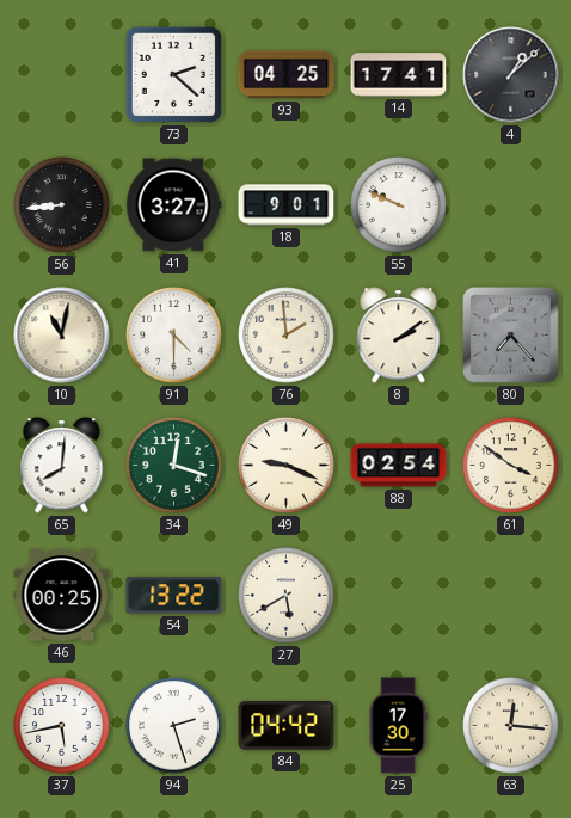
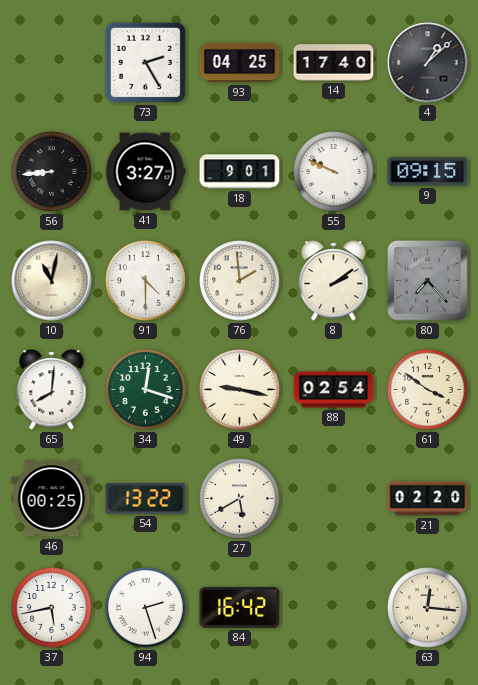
73: 2:22 -> 2:25
14: 17:41 -> 17:40
9: none -> 09:15
49: 9:19 -> 9:17
21: none -> 02:20
84: 04:42 -> 16:42
25: 17:30 -> none
